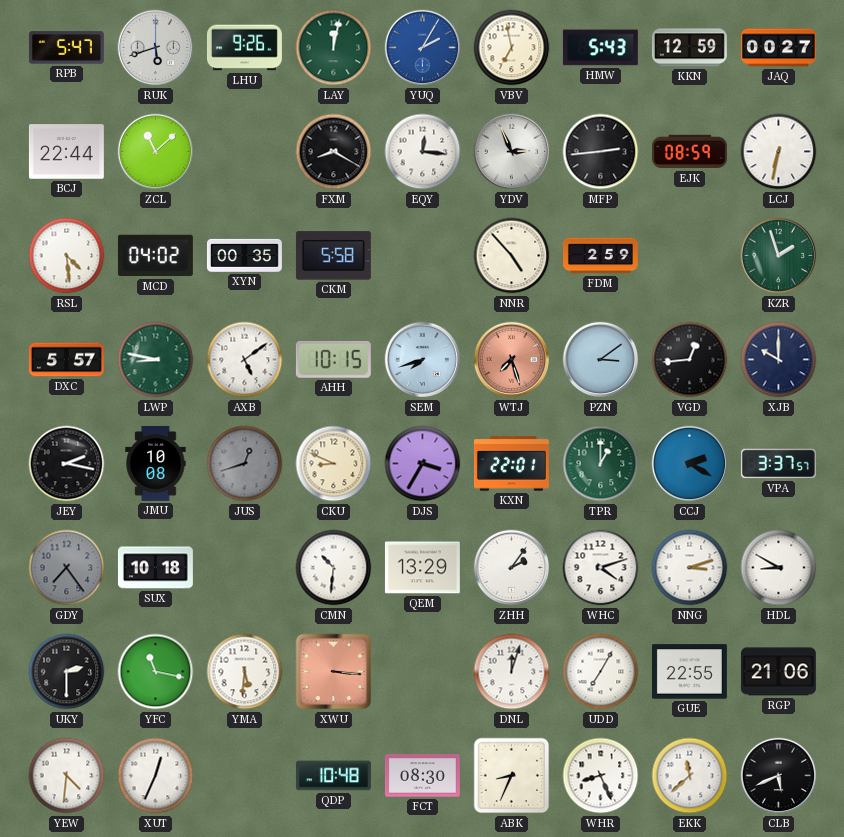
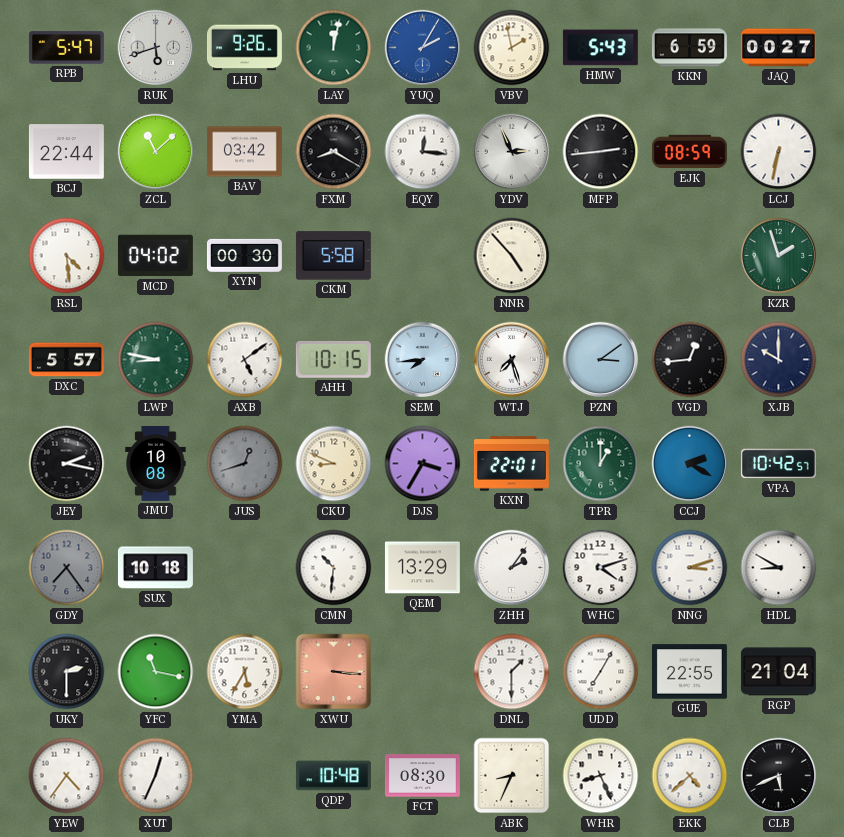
VBV: 6:58 -> 1:58
KKN: 12:59 -> 6:59
BAV: none -> 03:42
XYN: 00:35 -> 00:30
FDM: 2:59 -> none
SEM: 7:42 -> 7:44
WTJ dial: salmon -> white
VPA: 3:37 -> 10:42
YMA: 5:31 -> 5:35
DNL: 12:03 -> 1:30
RGP: 21:06 -> 21:04
YEW: 4:31 -> 4:36
EKK: 11:38 -> 4:38
